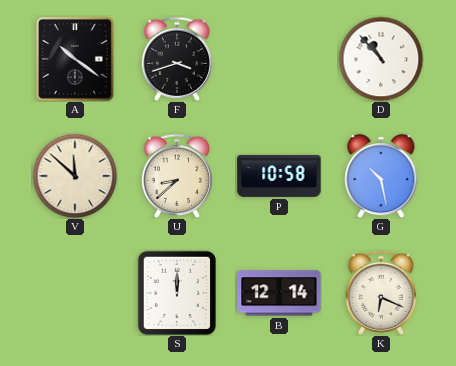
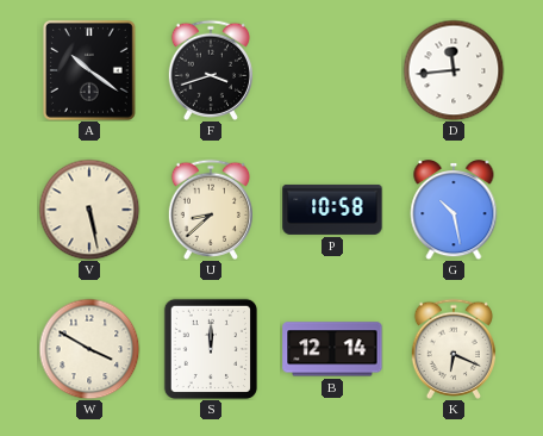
D: 10:53 -> 11:44
V: 11:52 -> 5:28
W: none -> 3:50
